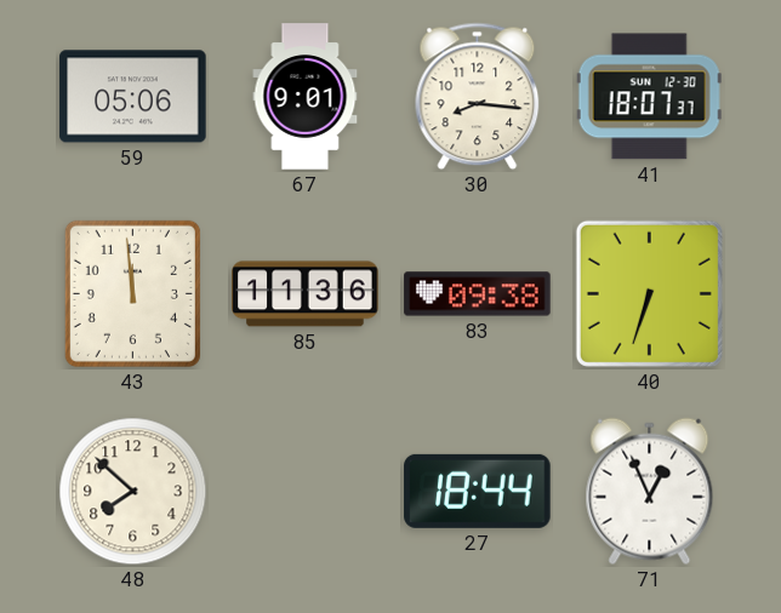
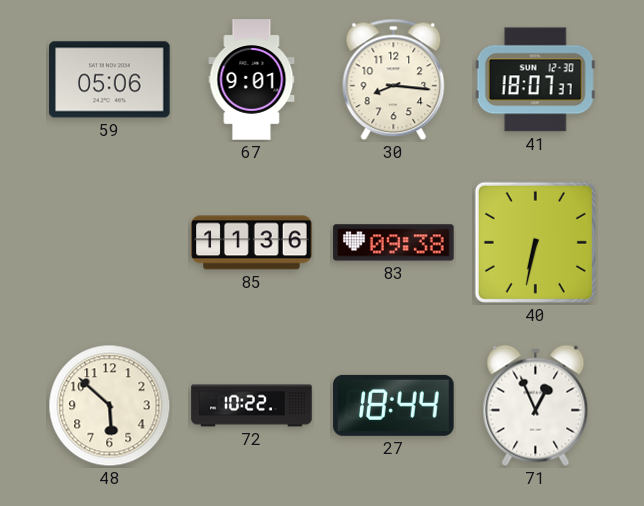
43: 11:59 -> none
40: 6:33 -> 6:32
48: 7:52 -> 5:52
72: none -> 10:22
